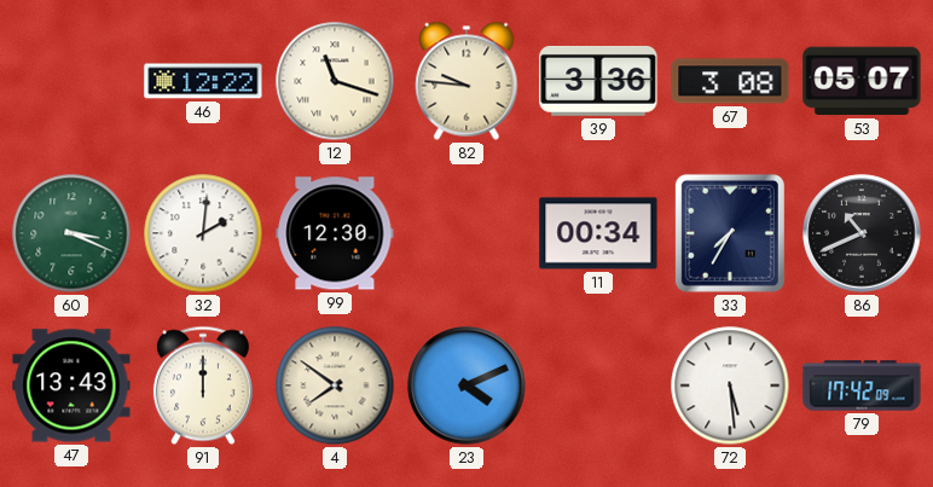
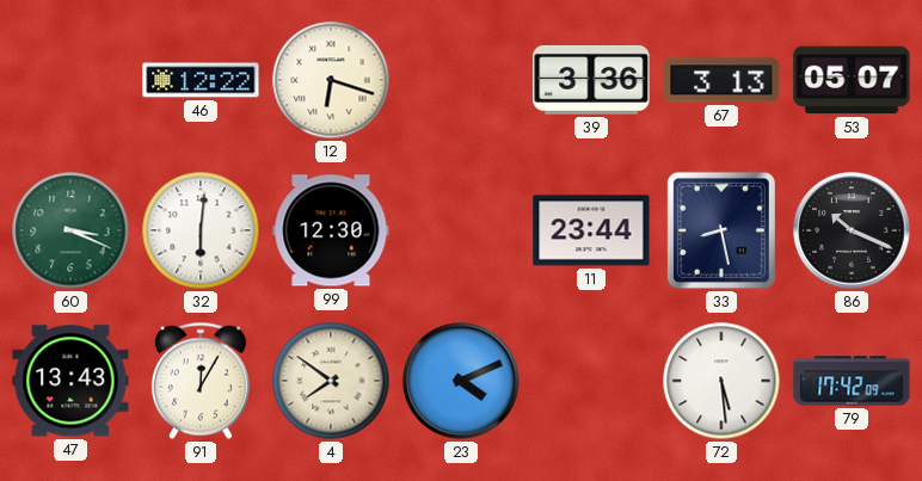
12: 11:18 -> 6:18
82: 9:46 -> none
67: 3:08 -> 3:13
32: 2:01 -> 6:01
11: 00:34 -> 23:44
33: 7:35 -> 8:28
86: 10:41 -> 10:19
91: 12:00 -> 12:05
